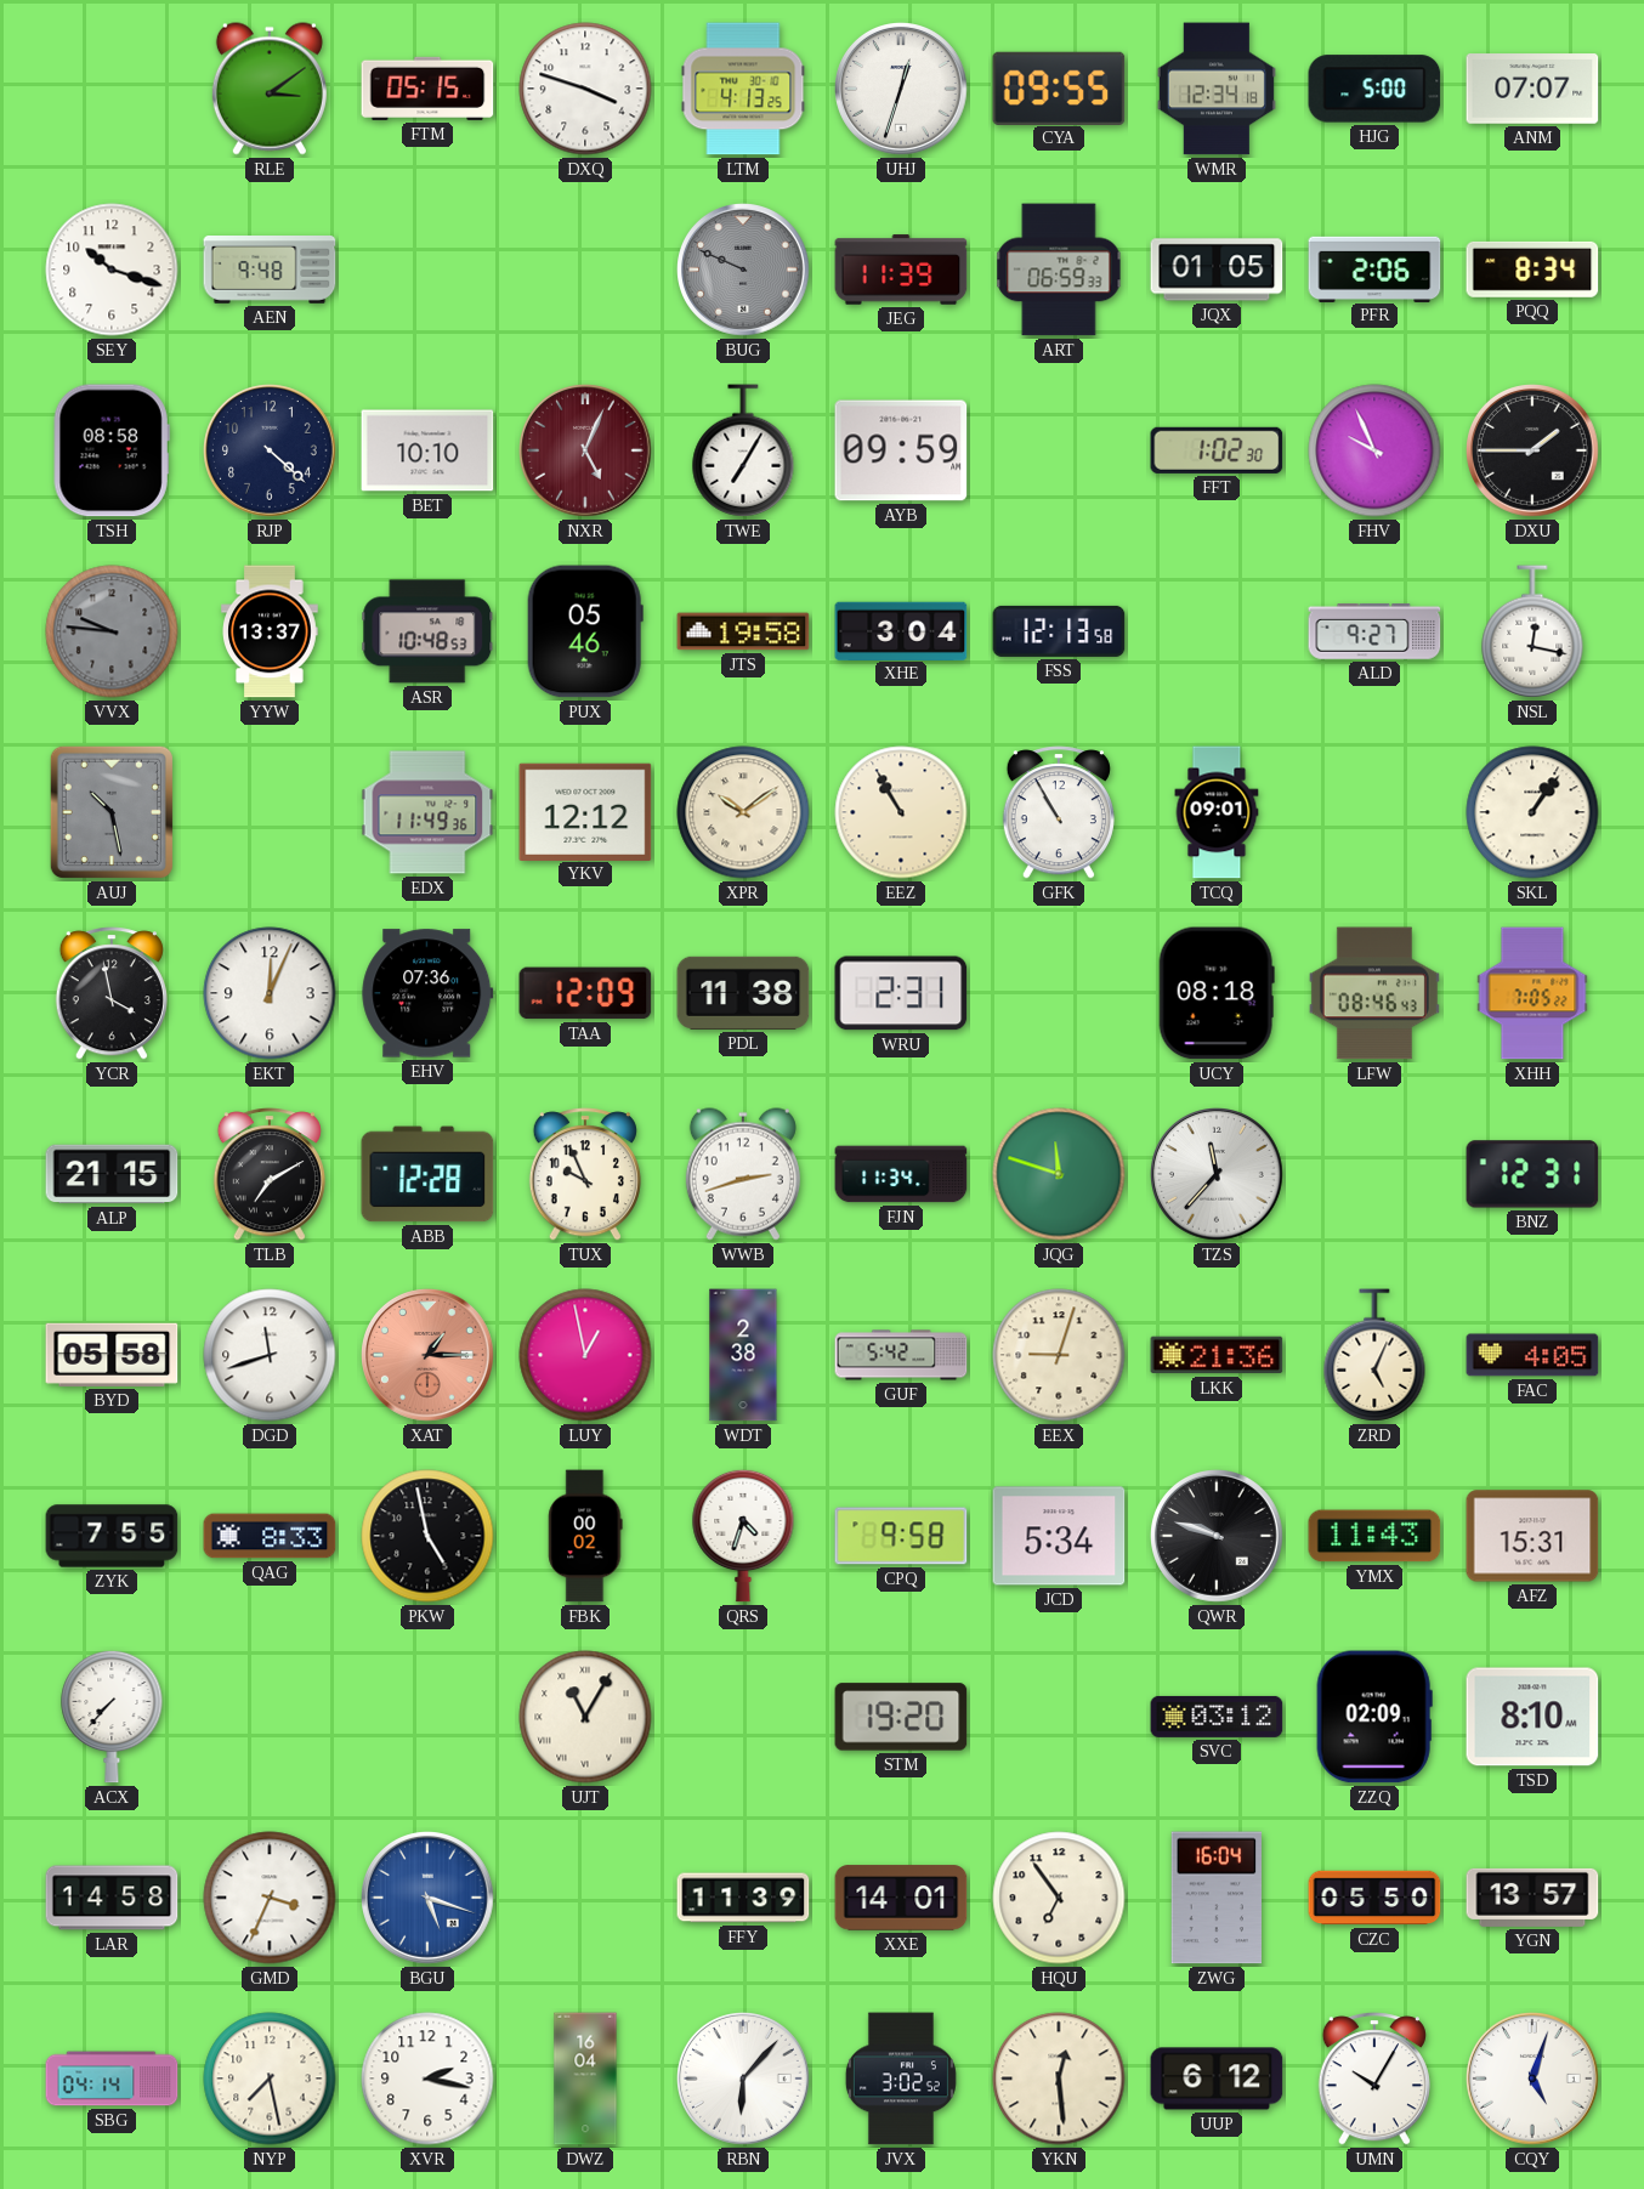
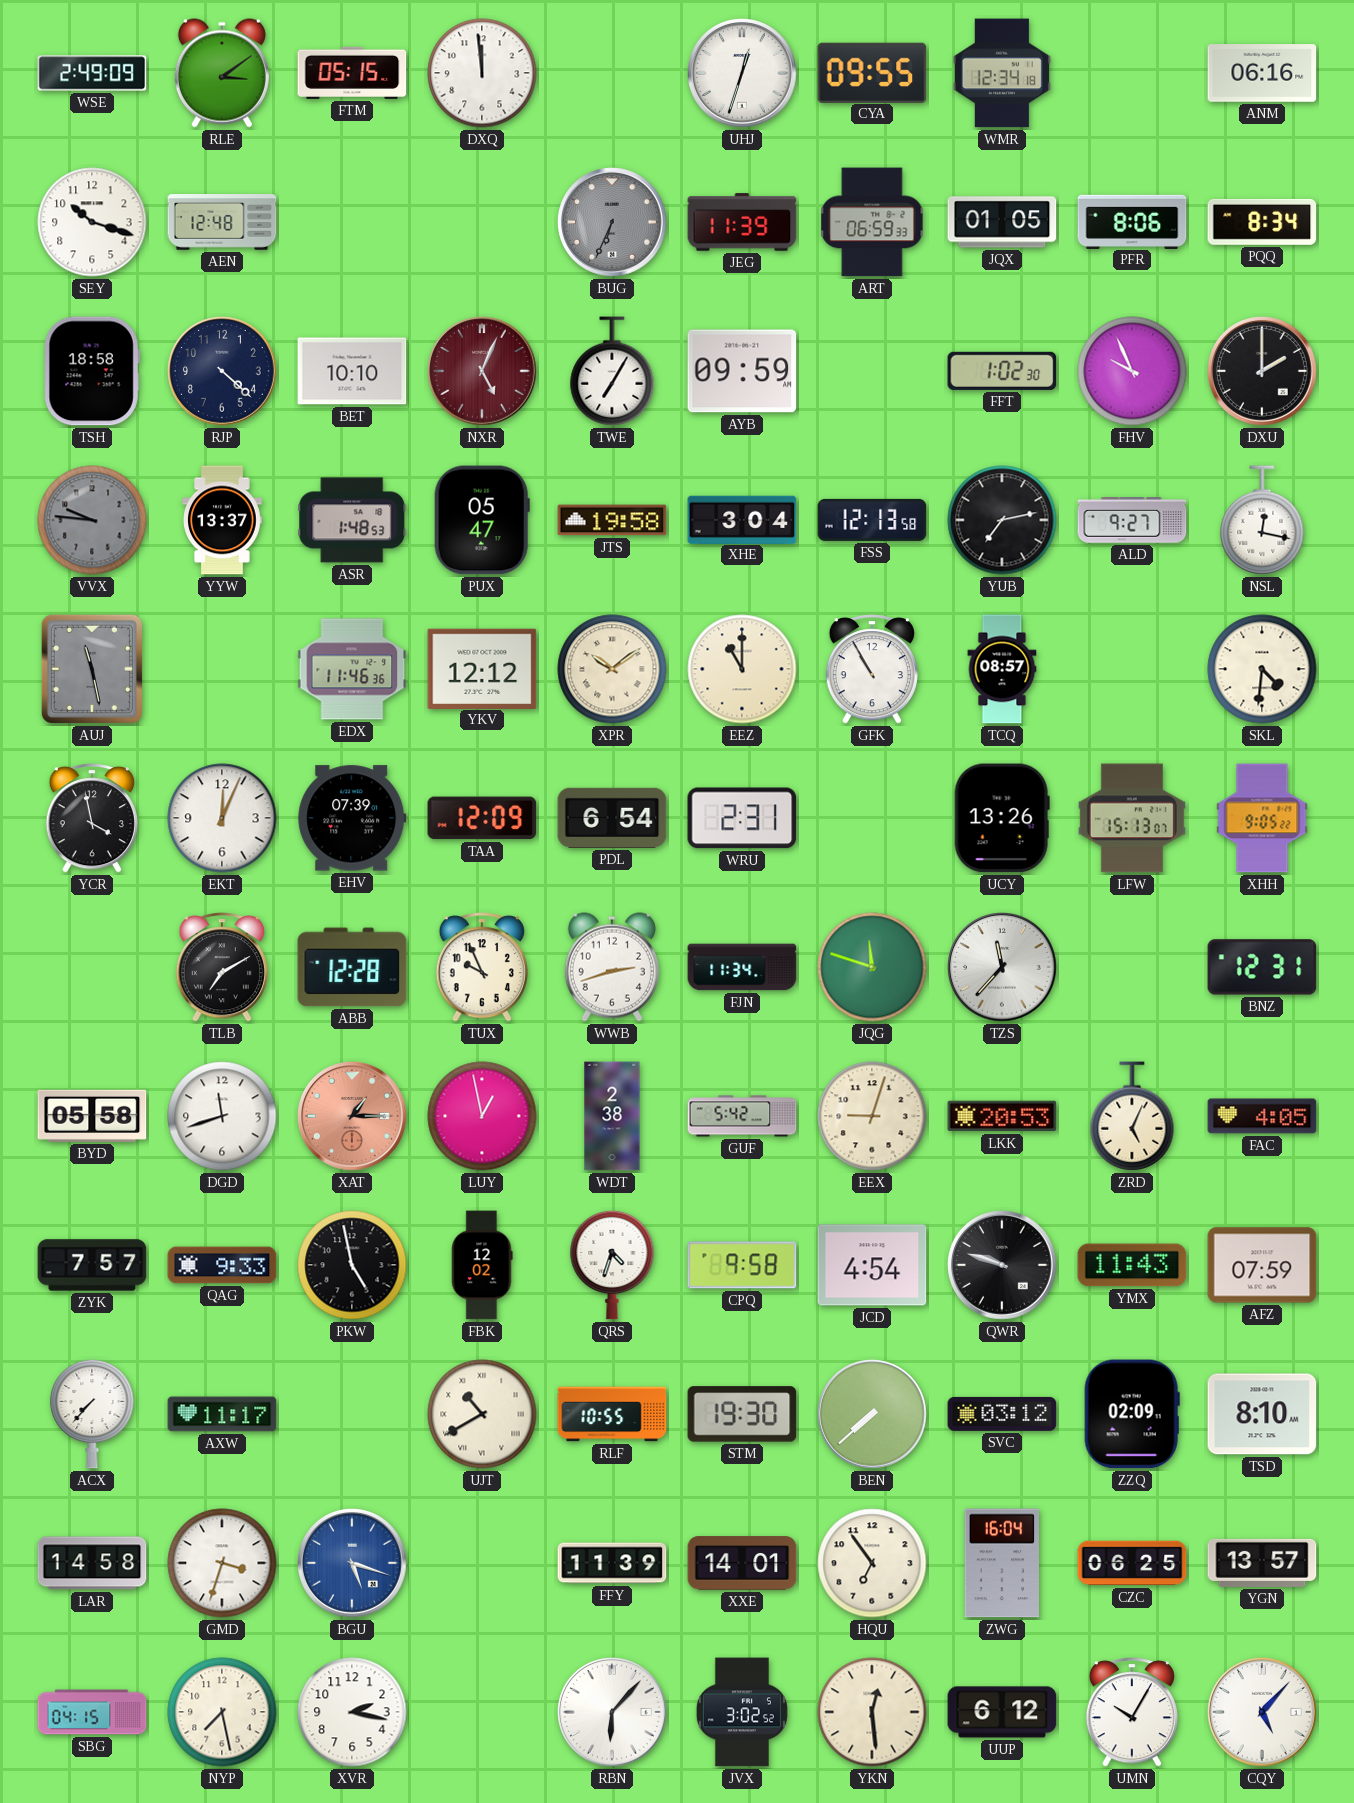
WSE: none -> 2:49
DXQ: 3:48 -> 11:59
LTM: 4:13 -> none
HJG: 5:00 -> none
ANM: 07:07 -> 06:16
AEN: 9:48 -> 12:48
BUG: 9:49 -> 6:34
PFR: 2:06 -> 8:06
TSH: 08:58 -> 18:58
DXU: 1:45 -> 2:00
ASR: 10:48 -> 1:48
PUX: 05:46 -> 05:47
YUB: none -> 7:13
AUJ: 10:28 -> 11:28
EDX: 11:49 -> 11:46
EEZ: 10:55 -> 11:00
TCQ: 09:01 -> 08:57
SKL: 1:06 -> 4:31
EHV: 07:36 -> 07:39
PDL: 11:38 -> 6:54
UCY: 08:18 -> 13:26
LFW: 08:46 -> 15:13
XHH: 7:05 -> 9:05
ALP: 21:15 -> none
LKK: 21:36 -> 20:53
ZYK: 7:55 -> 7:57
QAG: 8:33 -> 9:33
FBK: 00:02 -> 12:02
JCD: 5:34 -> 4:54
AFZ: 15:31 -> 07:59
AXW: none -> 11:17
UJT: 11:05 -> 10:40
RLF: none -> 10:55
STM: 19:20 -> 19:30
BEN: none -> 7:38
GMD: 3:34 -> 3:33
CZC: 05:50 -> 06:25
SBG: 04:14 -> 04:15
DWZ: 16:04 -> none
CQY: 5:03 -> 5:07
